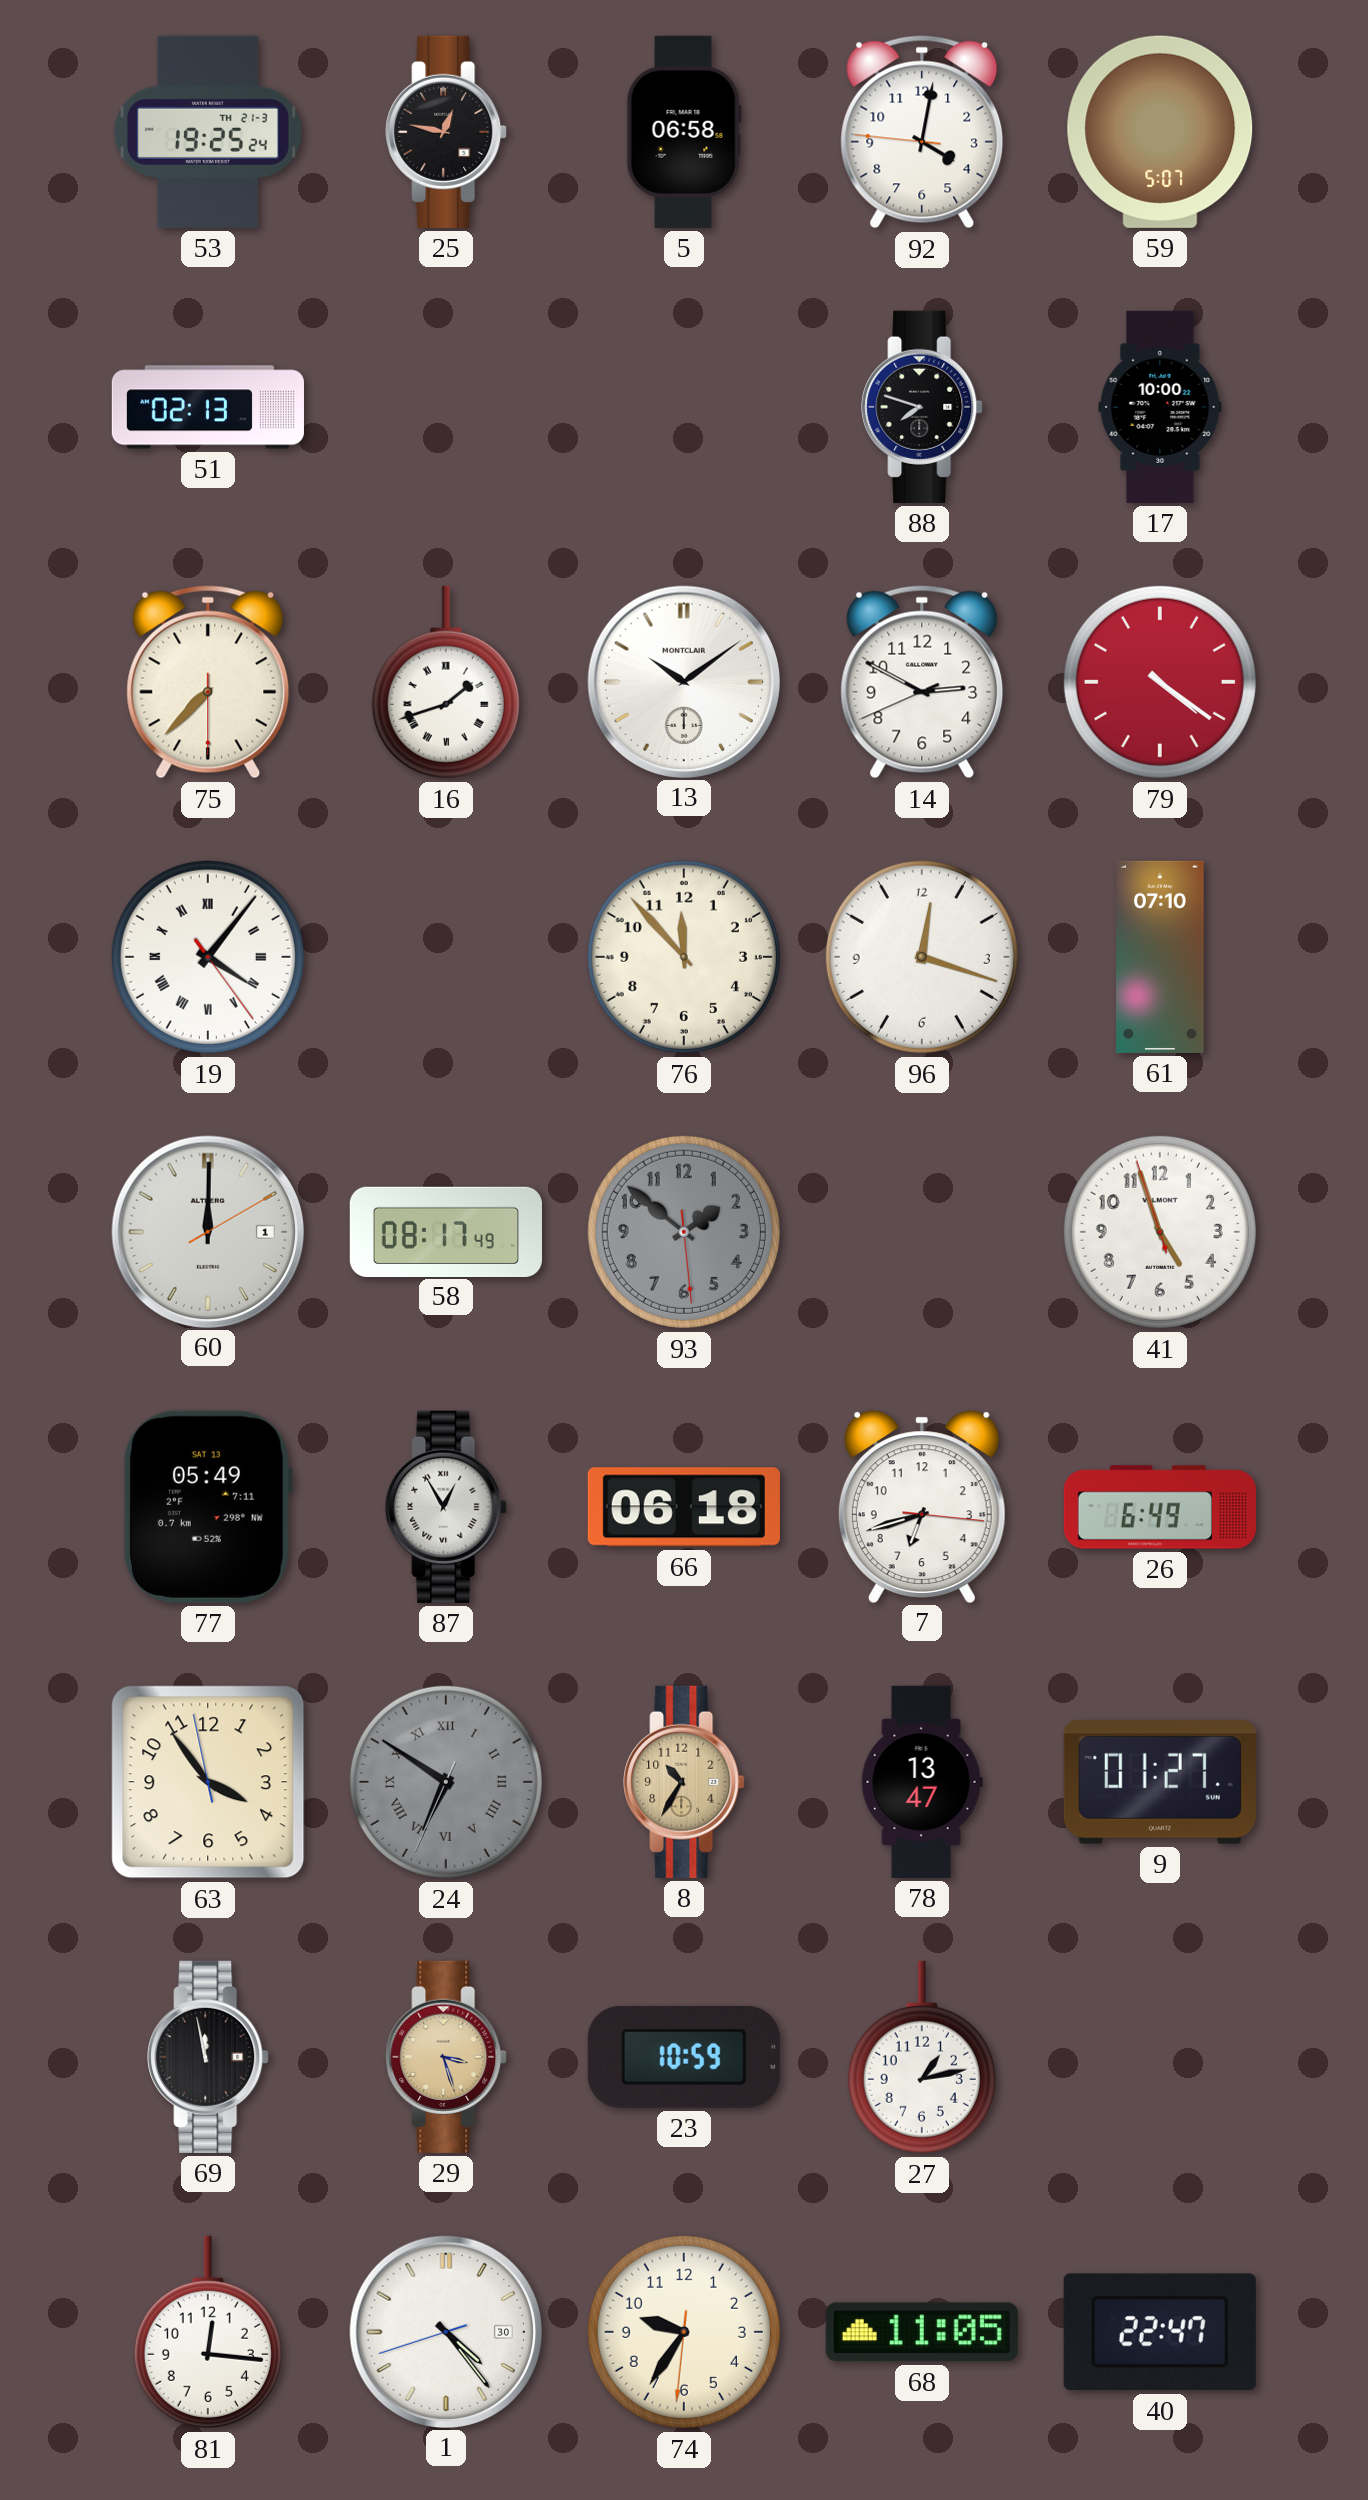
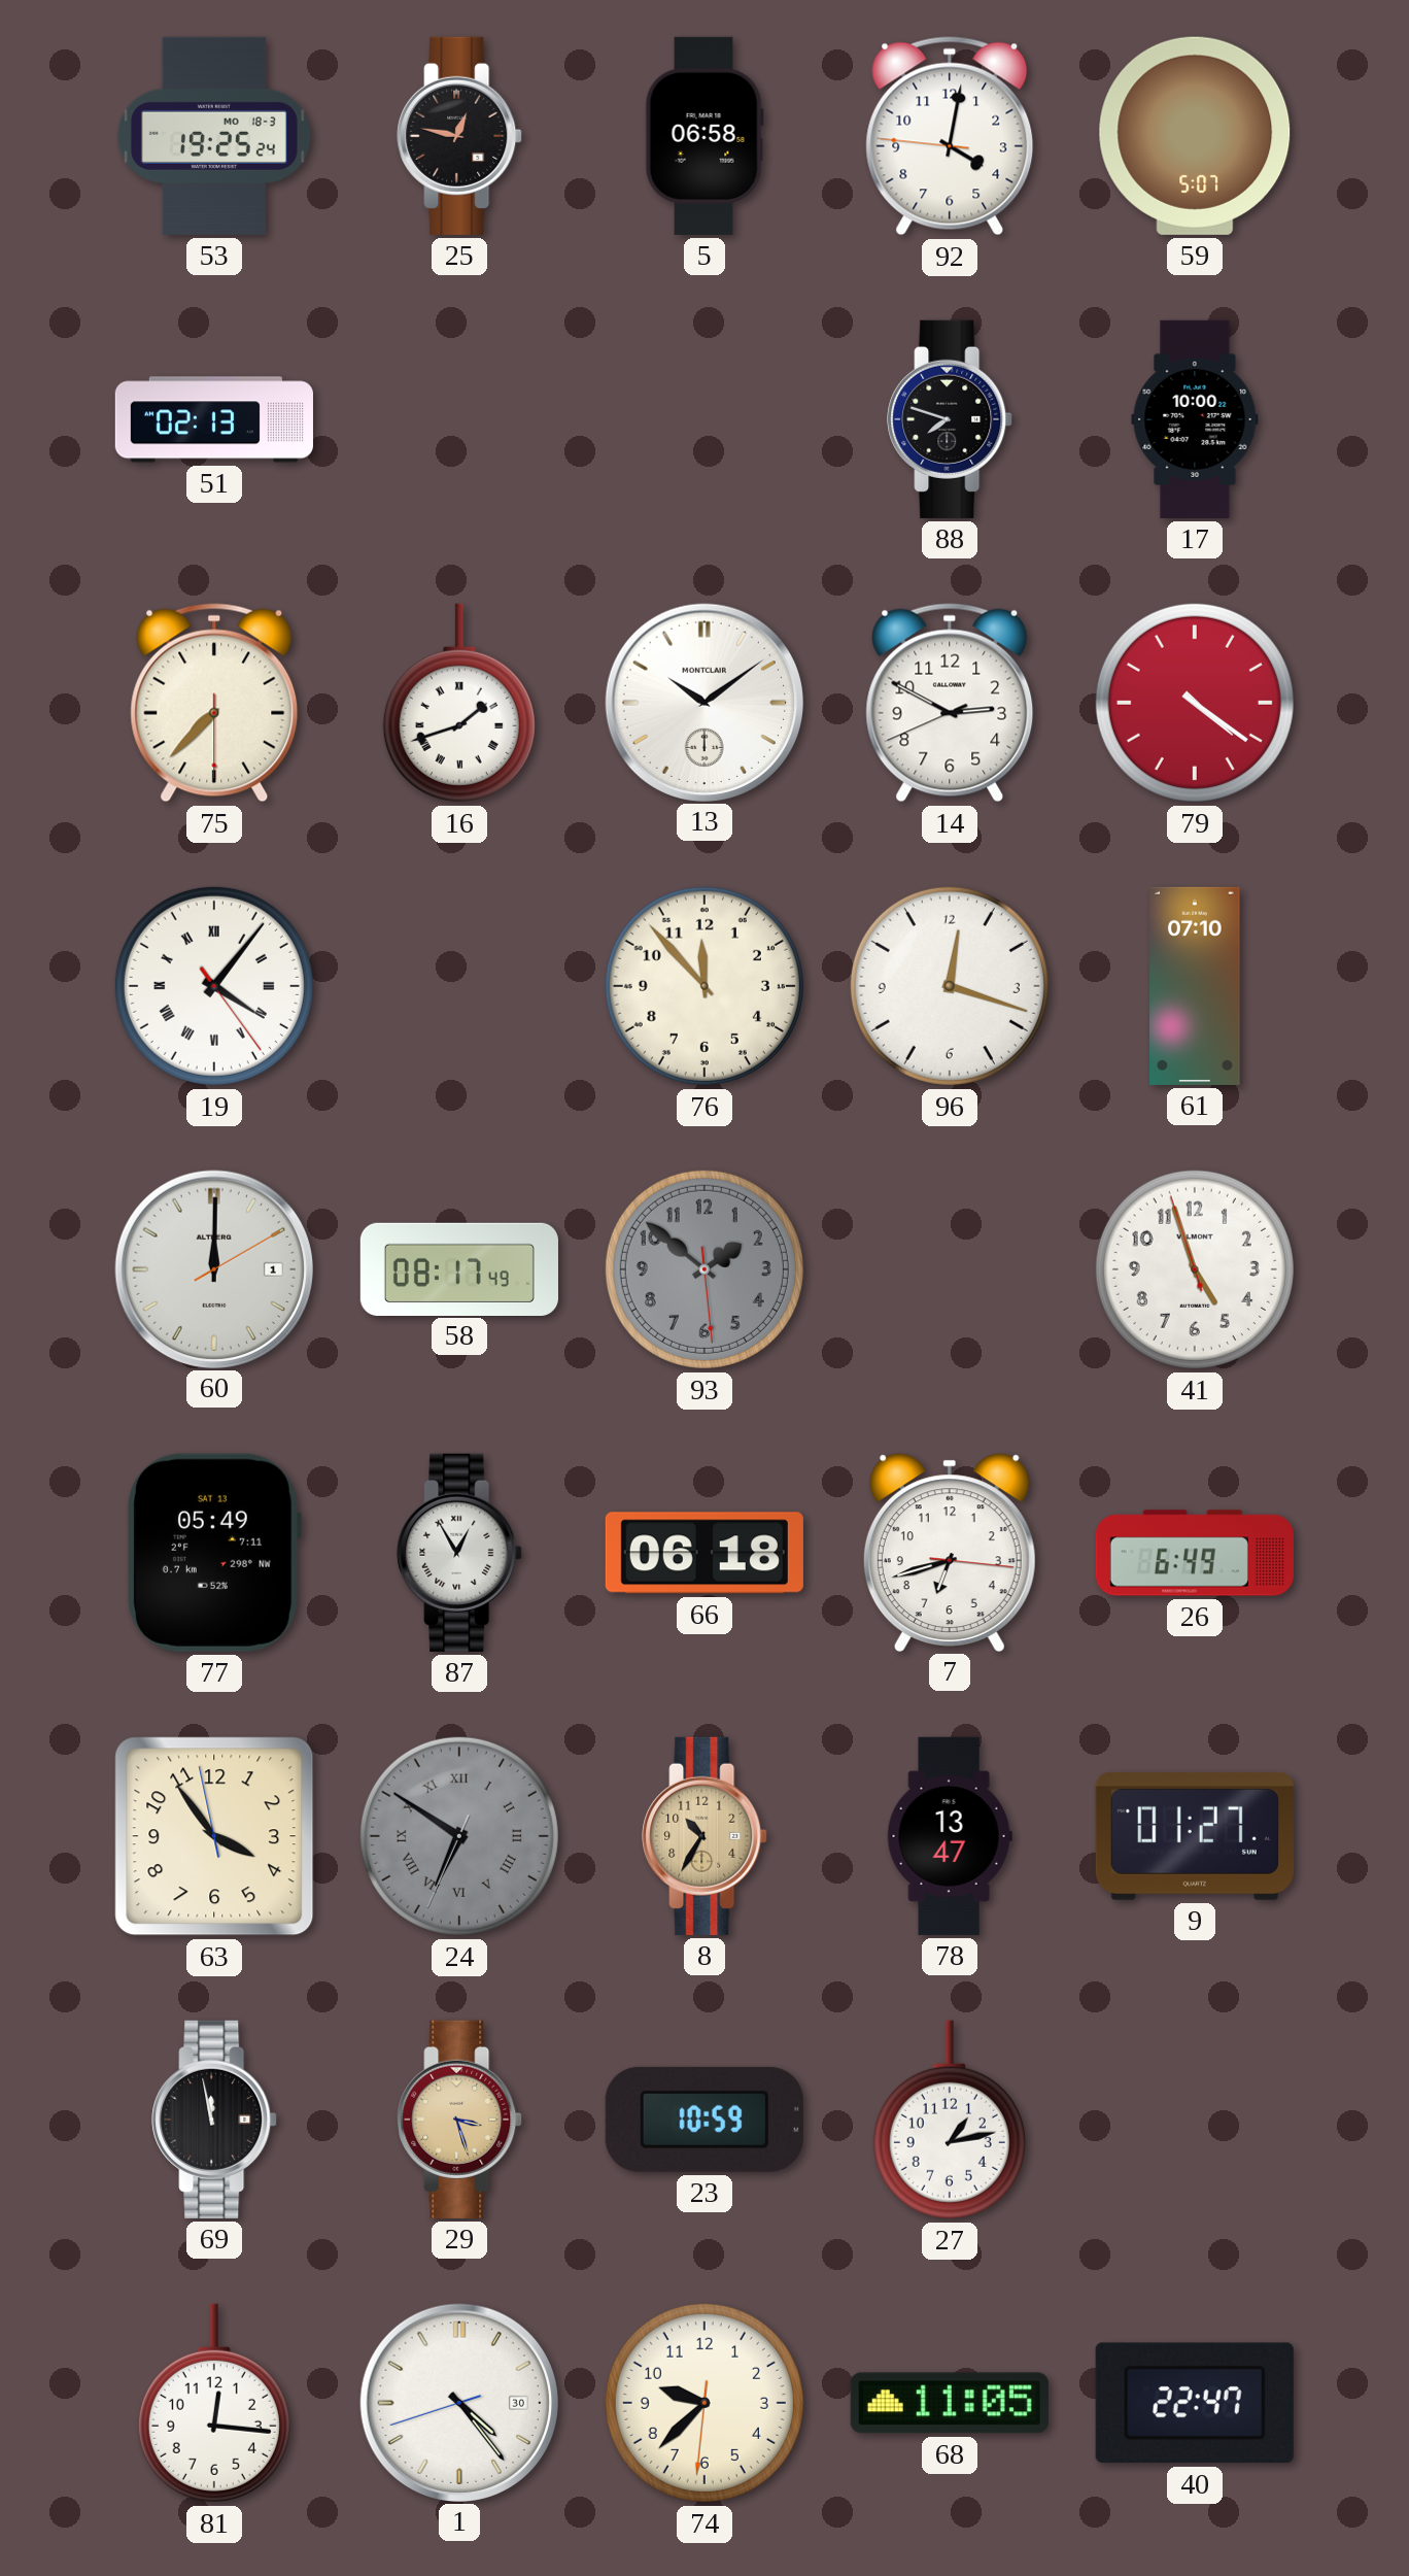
53 date: TH 21-3 -> MO 18-3
74: 9:35 -> 9:37
